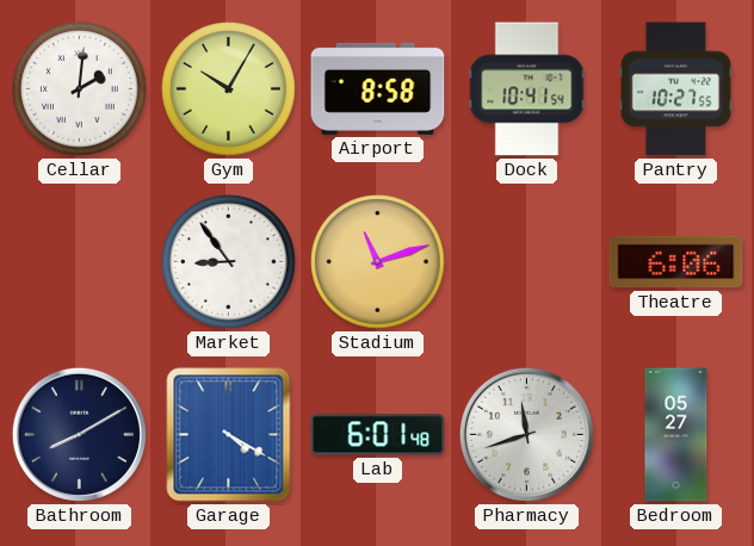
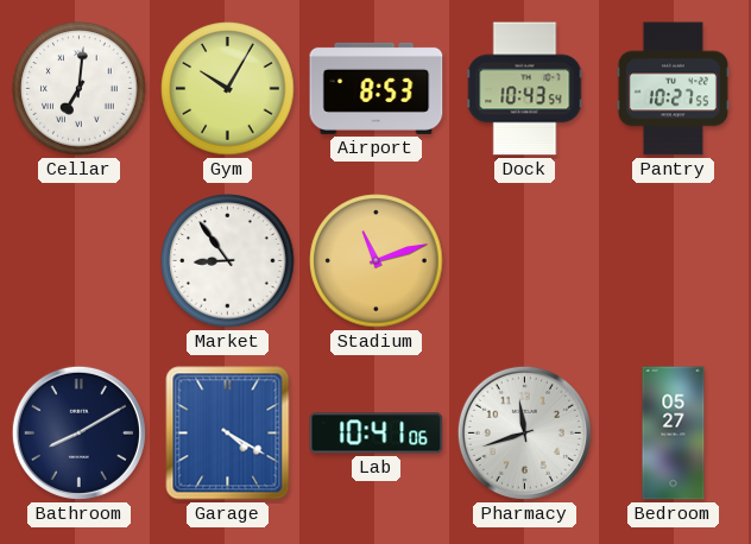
Cellar: 2:01 -> 7:01
Airport: 8:58 -> 8:53
Dock: 10:41 -> 10:43
Theatre: 6:06 -> none
Lab: 6:01 -> 10:41
